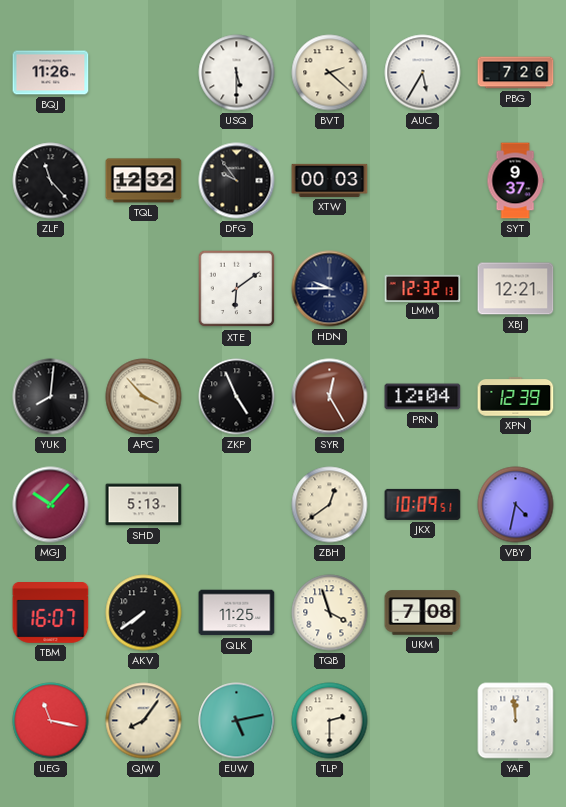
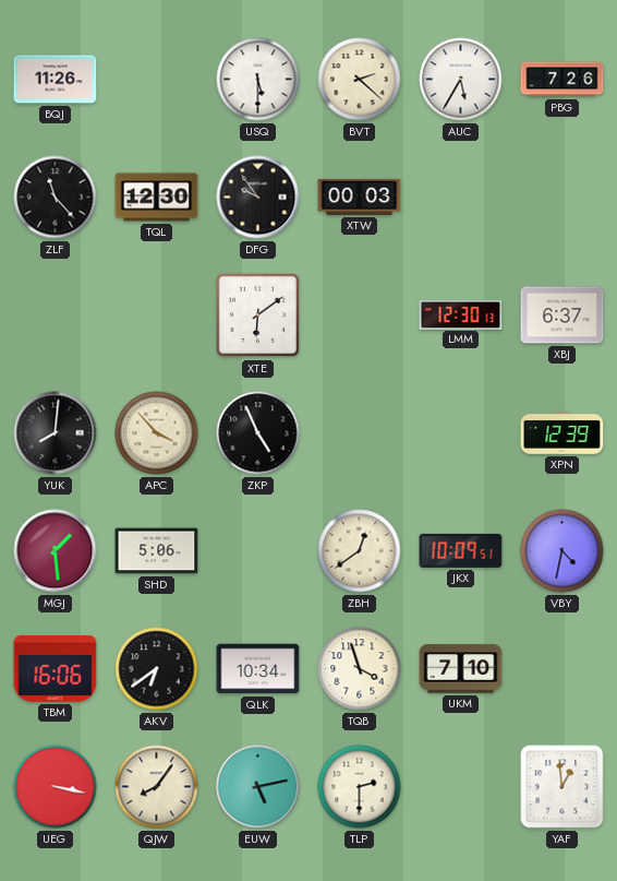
TQL: 12:32 -> 12:30
SYT: 9:37 -> none
HDN: 9:45 -> none
LMM: 12:32 -> 12:30
XBJ: 12:21 -> 6:37
SYR: 12:25 -> none
PRN: 12:04 -> none
MGJ: 10:07 -> 1:29
SHD: 5:13 -> 5:06
TBM: 16:07 -> 16:06
AKV: 7:39 -> 6:39
QLK: 11:25 -> 10:34
UKM: 7:08 -> 7:10
UEG: 11:17 -> 3:17
YAF: 11:59 -> 12:59
